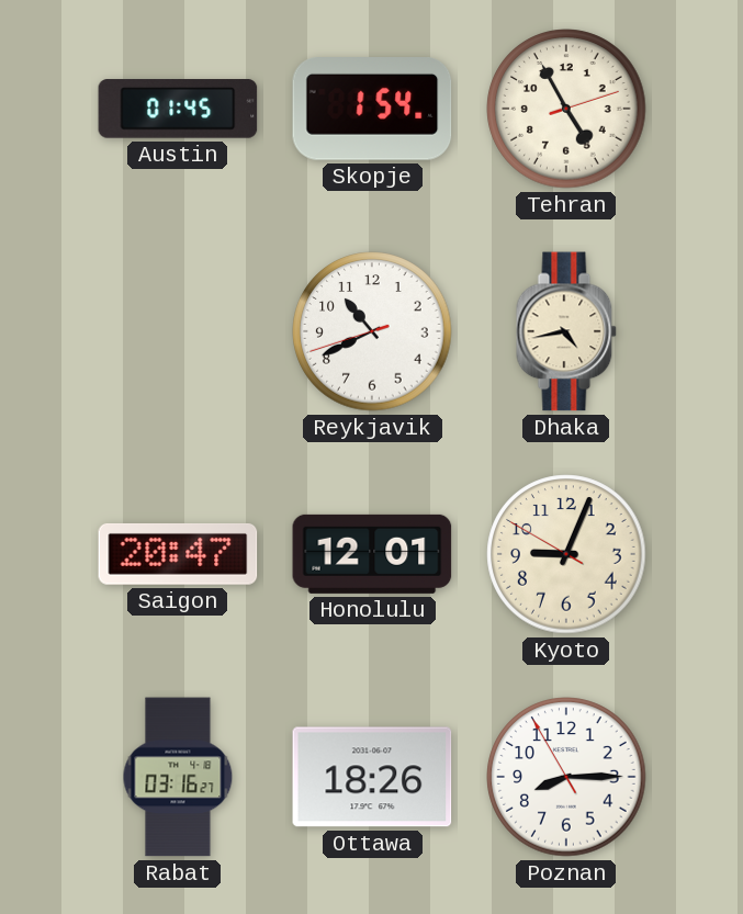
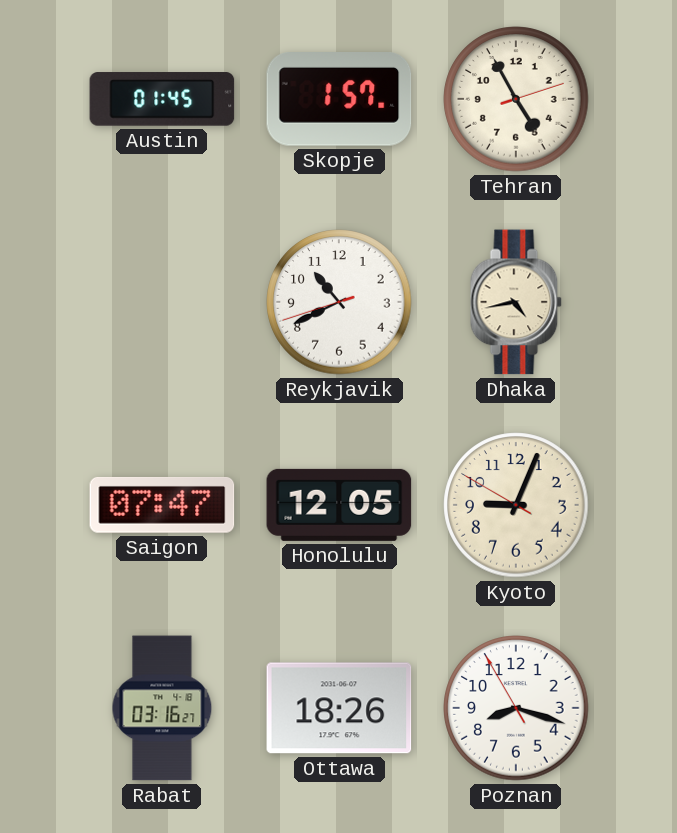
Skopje: 1:54 -> 1:57
Saigon: 20:47 -> 07:47
Honolulu: 12:01 -> 12:05
Poznan: 8:14 -> 8:17
